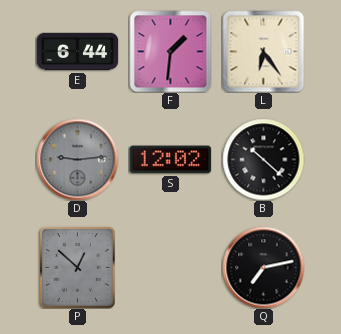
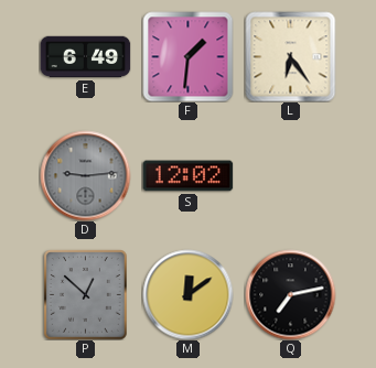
E: 6:44 -> 6:49
B: 10:22 -> none
M: none -> 12:09
